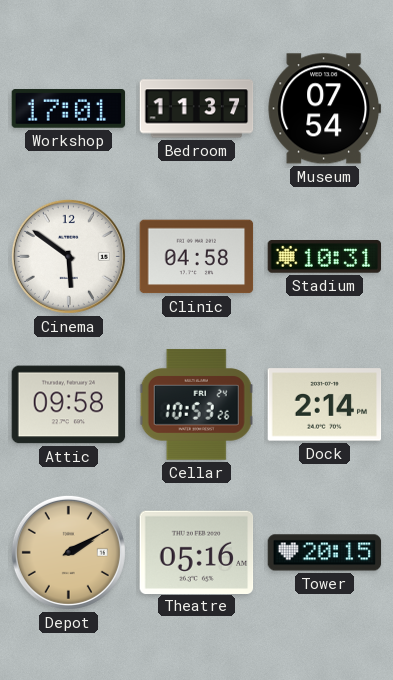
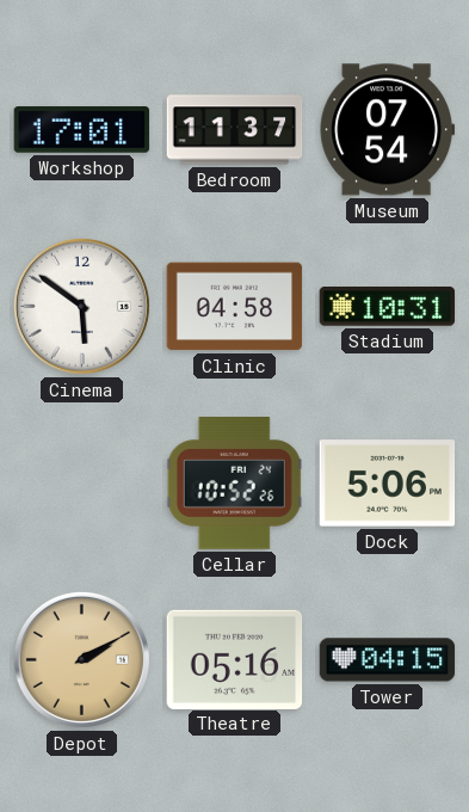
Attic: 09:58 -> none
Cellar: 10:53 -> 10:52
Dock: 2:14 -> 5:06
Tower: 20:15 -> 04:15
